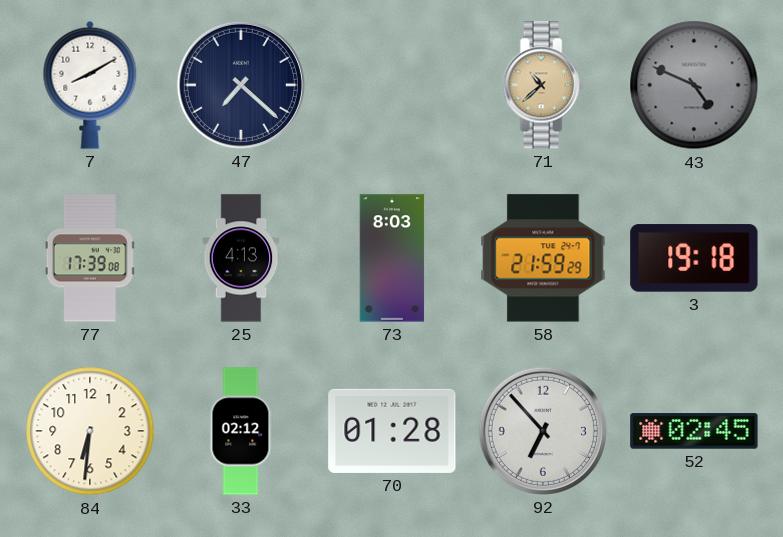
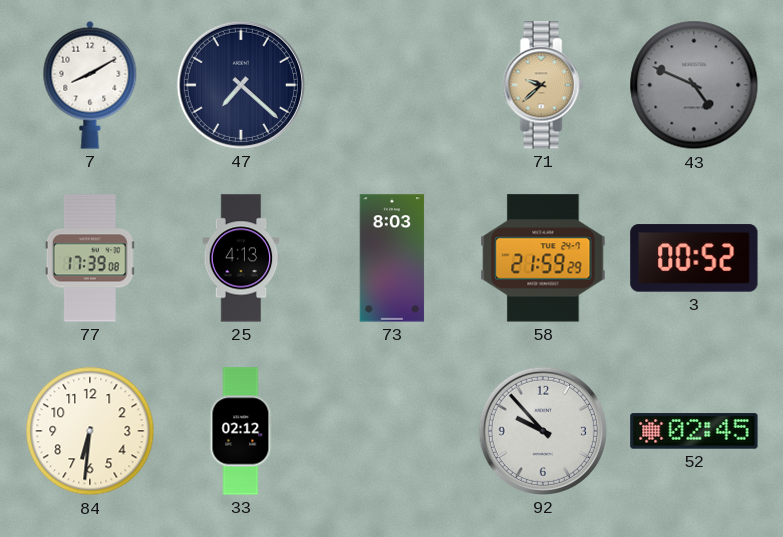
71: 10:38 -> 9:38
3: 19:18 -> 00:52
70: 01:28 -> none
92: 6:53 -> 9:53
